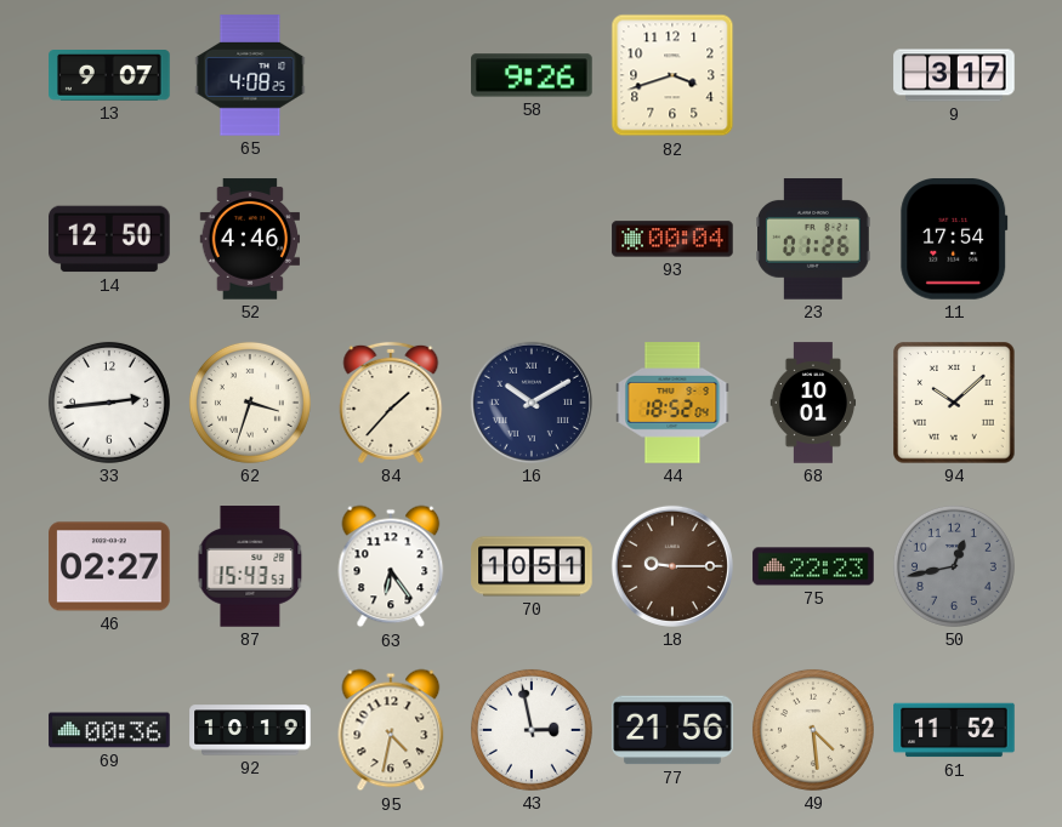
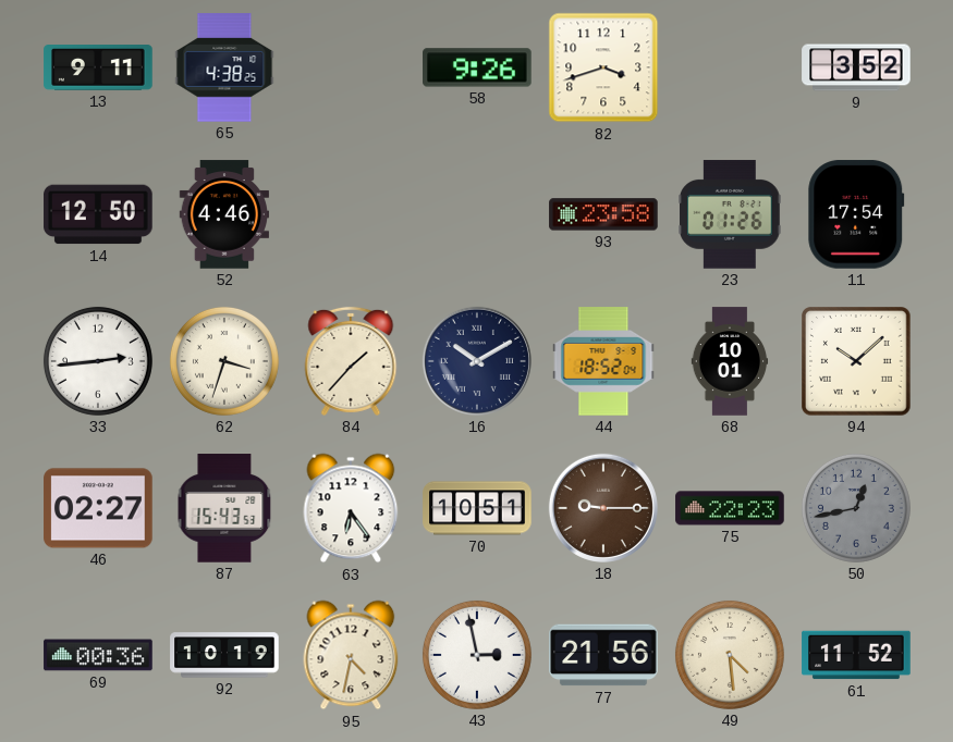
13: 9:07 -> 9:11
65: 4:08 -> 4:38
9: 3:17 -> 3:52
93: 00:04 -> 23:58
